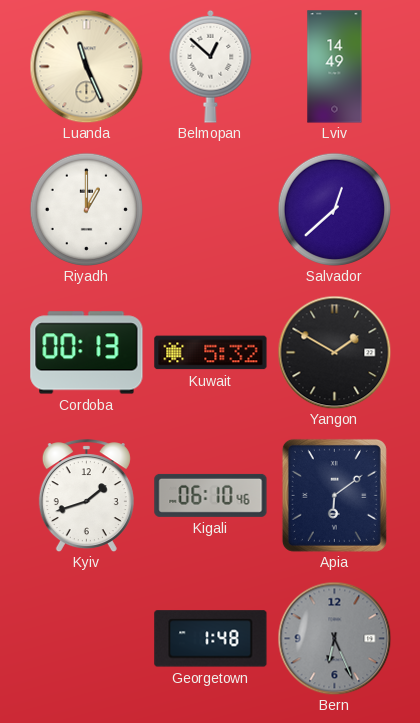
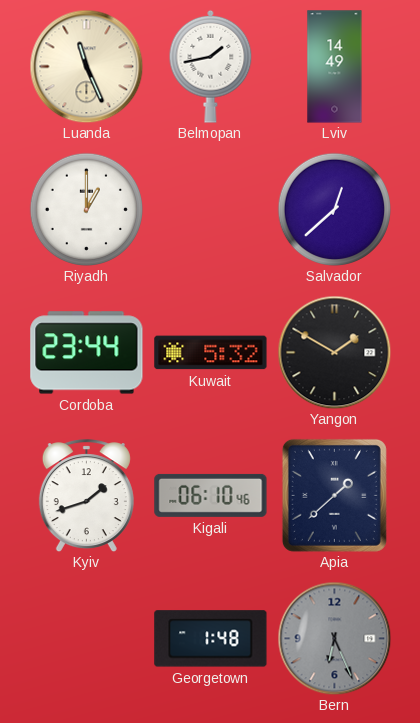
Belmopan: 12:52 -> 1:43
Cordoba: 00:13 -> 23:44
Apia: 6:09 -> 1:38
